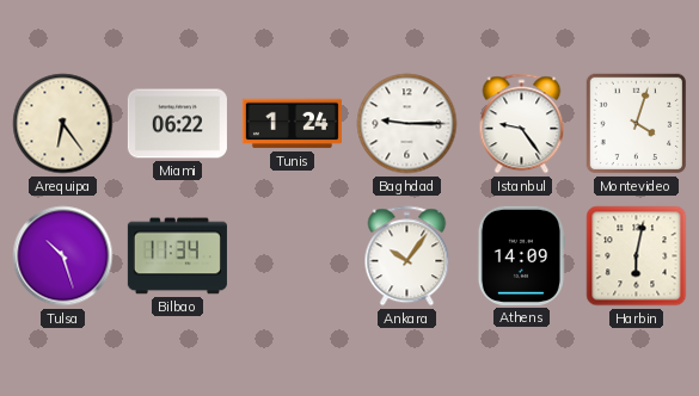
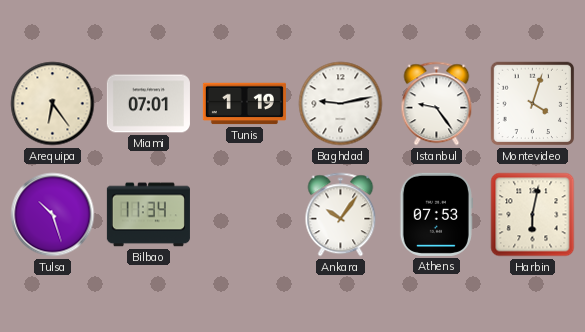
Miami: 06:22 -> 07:01
Tunis: 1:24 -> 1:19
Baghdad: 9:15 -> 9:13
Athens: 14:09 -> 07:53
